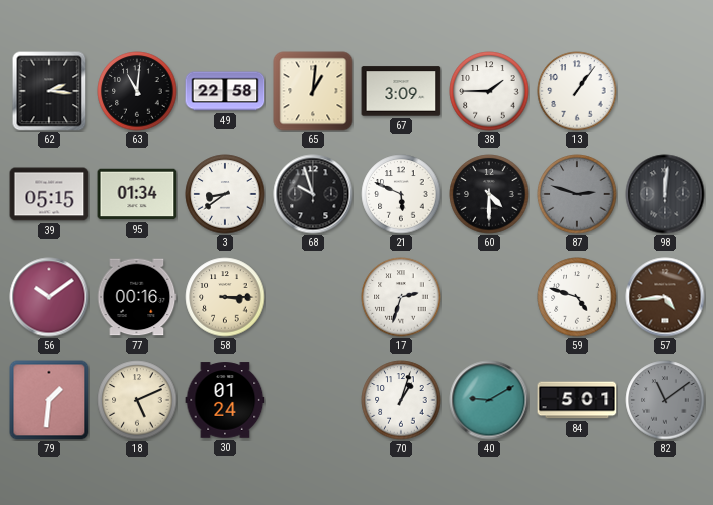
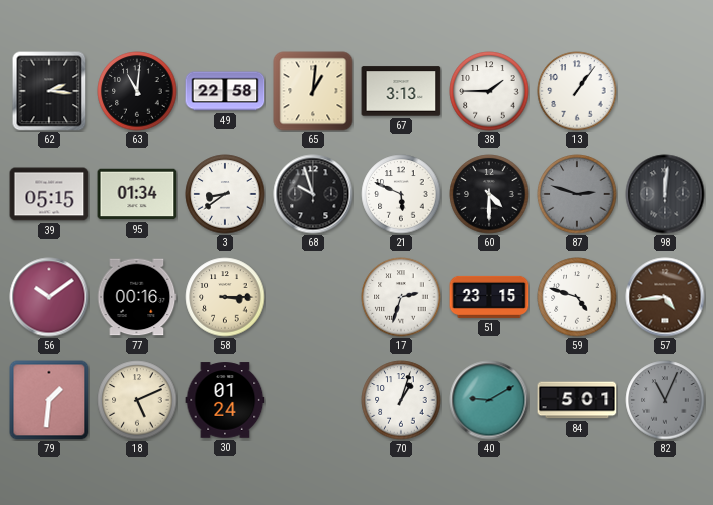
67: 3:09 -> 3:13
51: none -> 23:15
82: 11:09 -> 11:04
